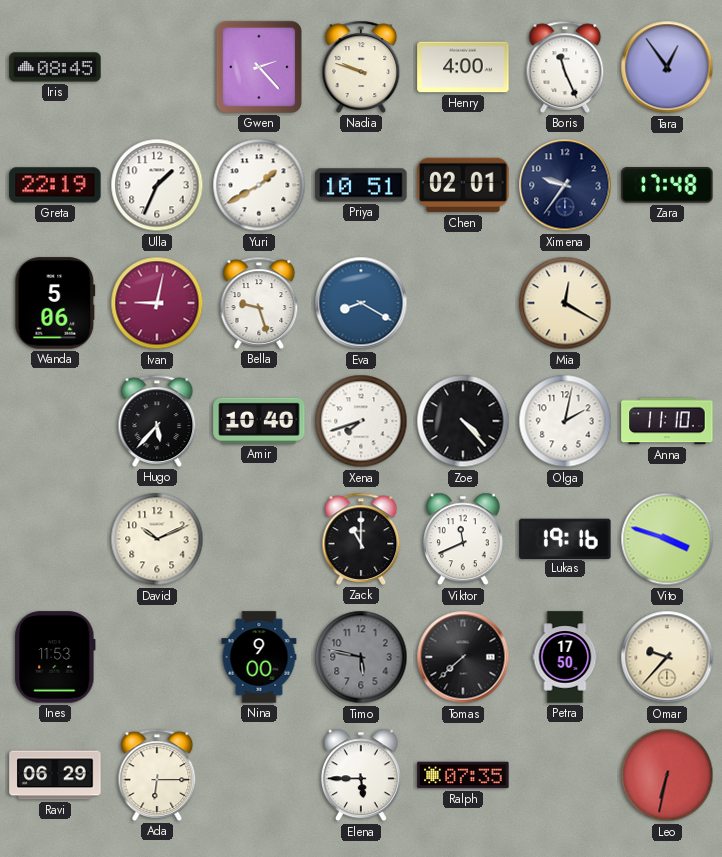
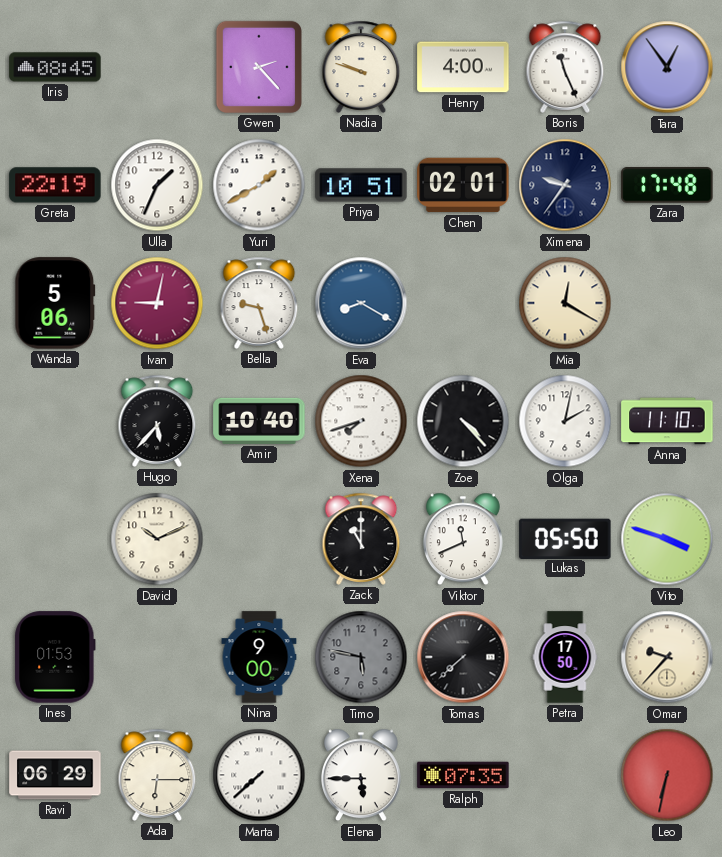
Lukas: 19:16 -> 05:50
Ines: 11:53 -> 01:53
Marta: none -> 7:38
